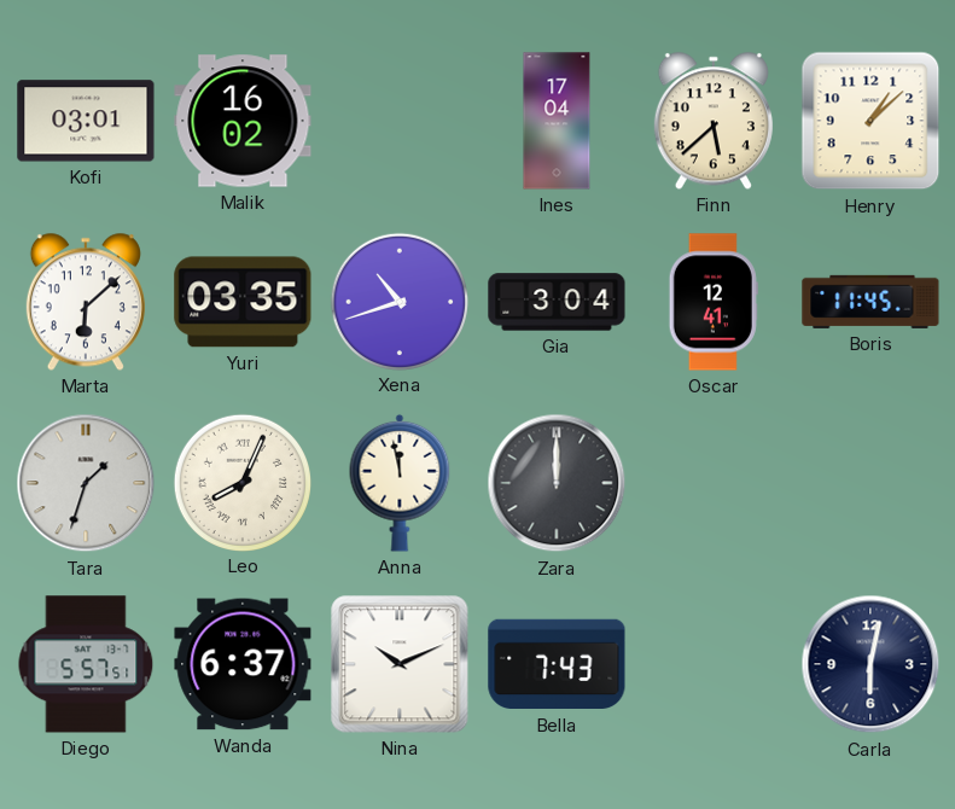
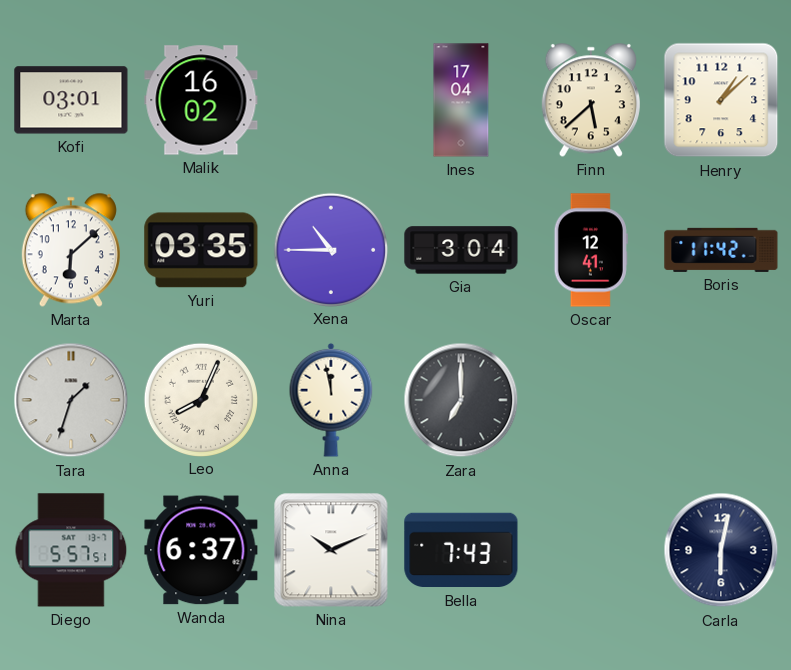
Xena: 10:42 -> 10:45
Boris: 11:45 -> 11:42
Zara: 12:00 -> 7:00
